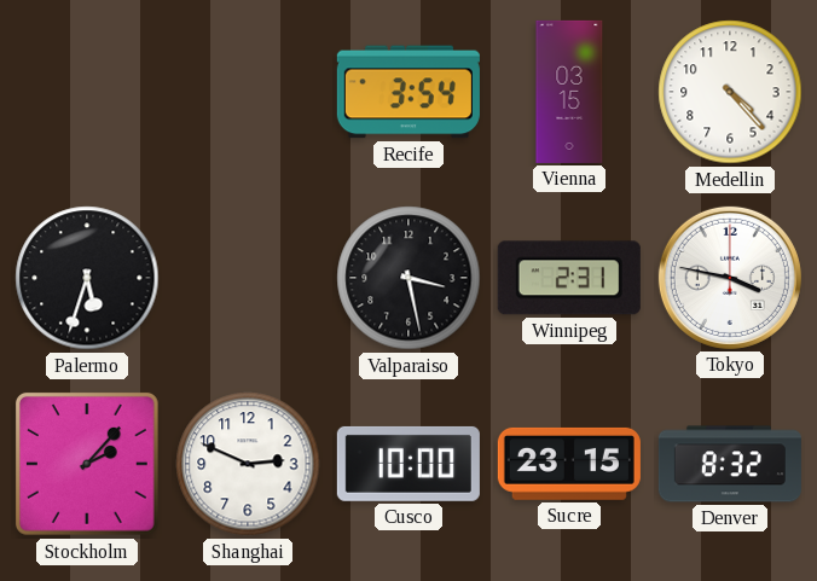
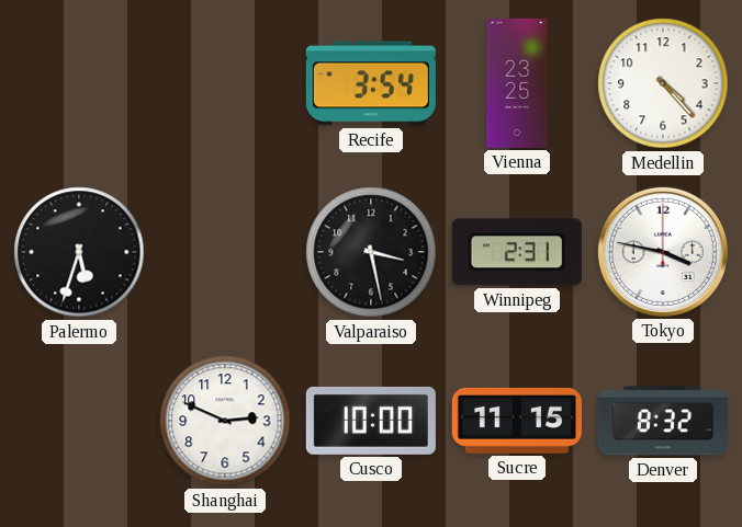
Vienna: 03:15 -> 23:25
Stockholm: 2:07 -> none
Sucre: 23:15 -> 11:15
